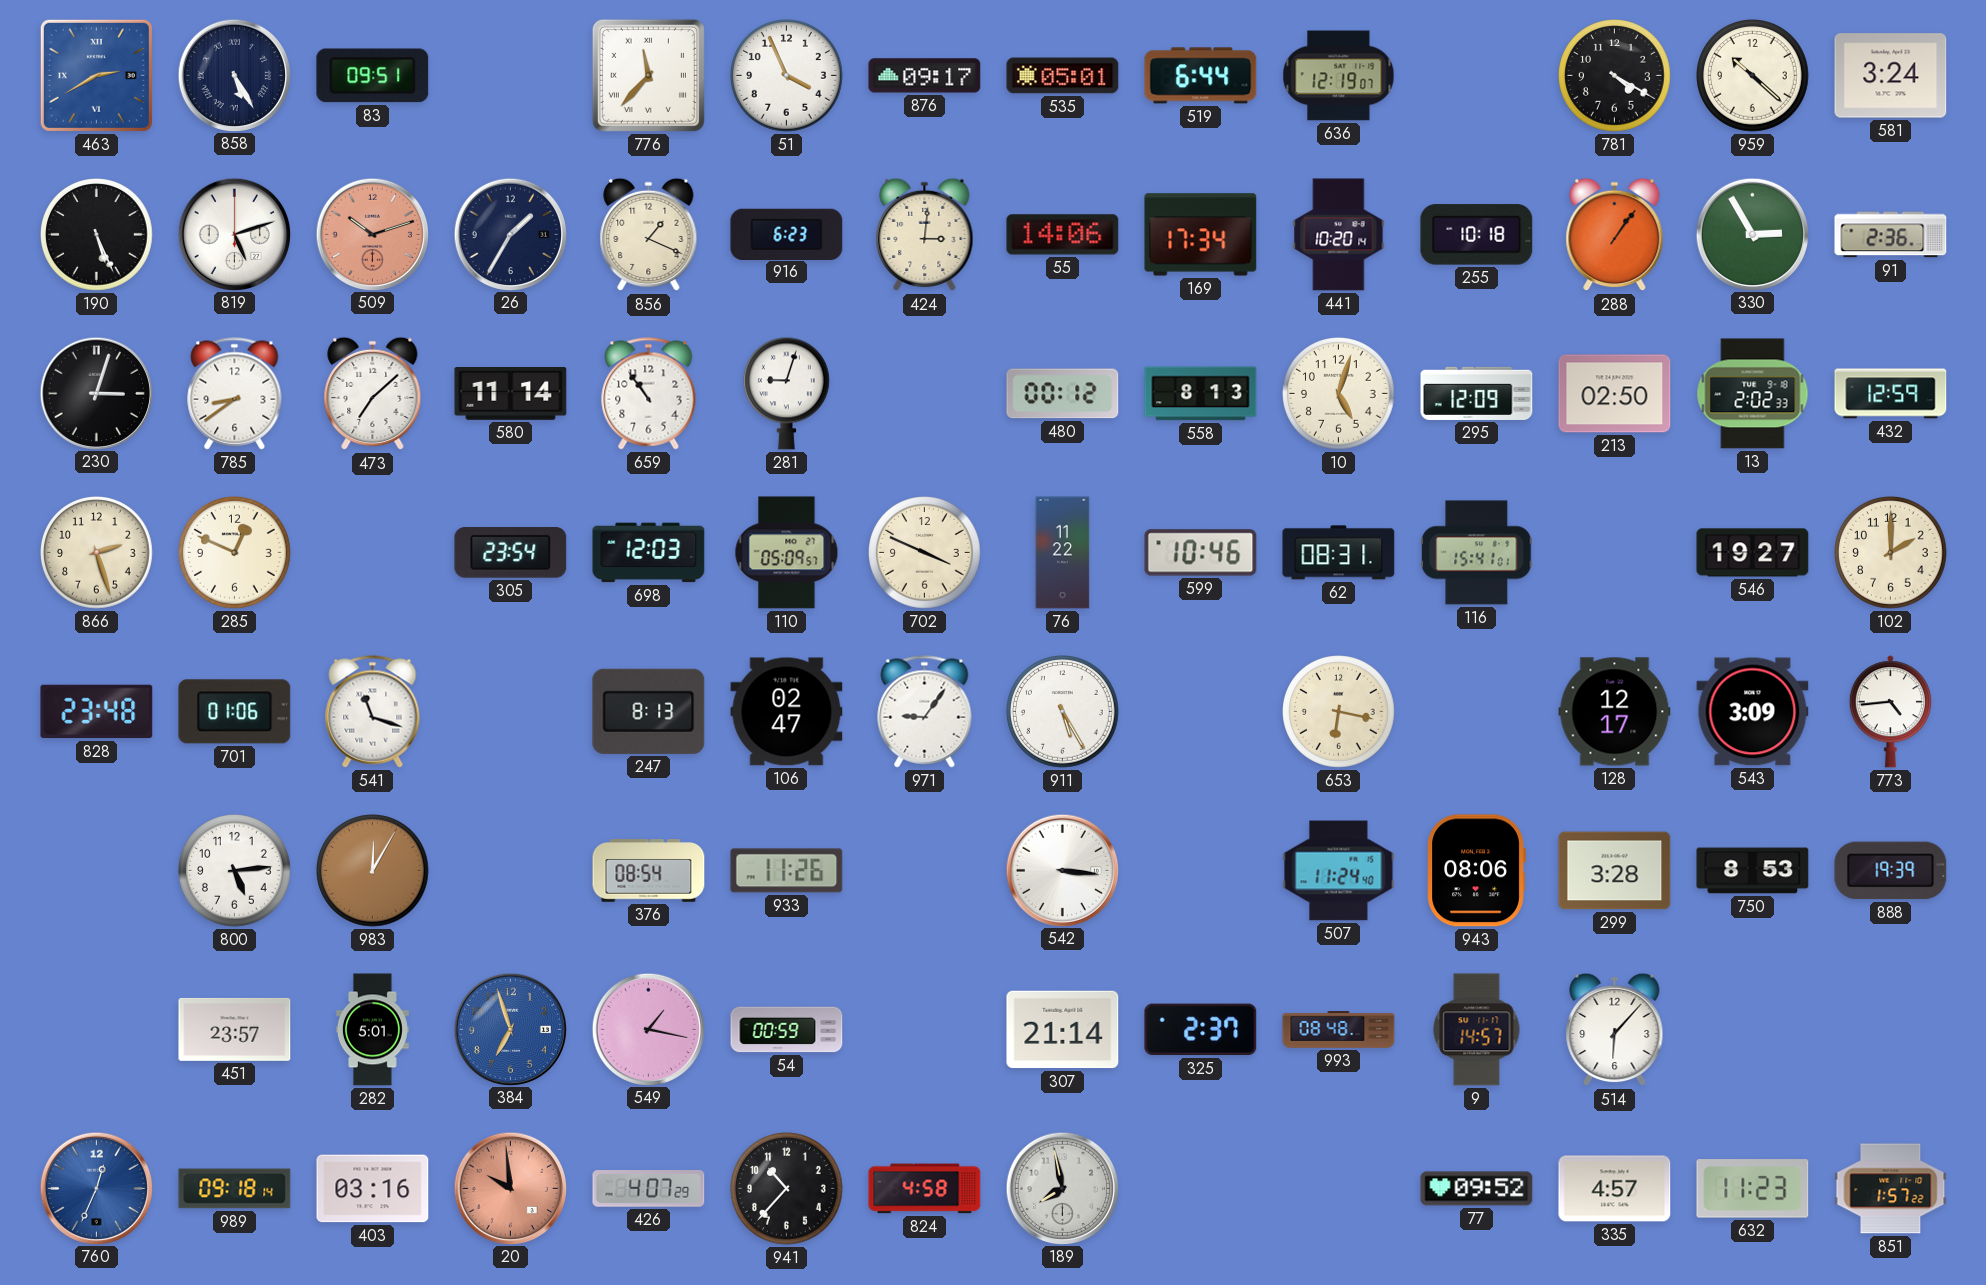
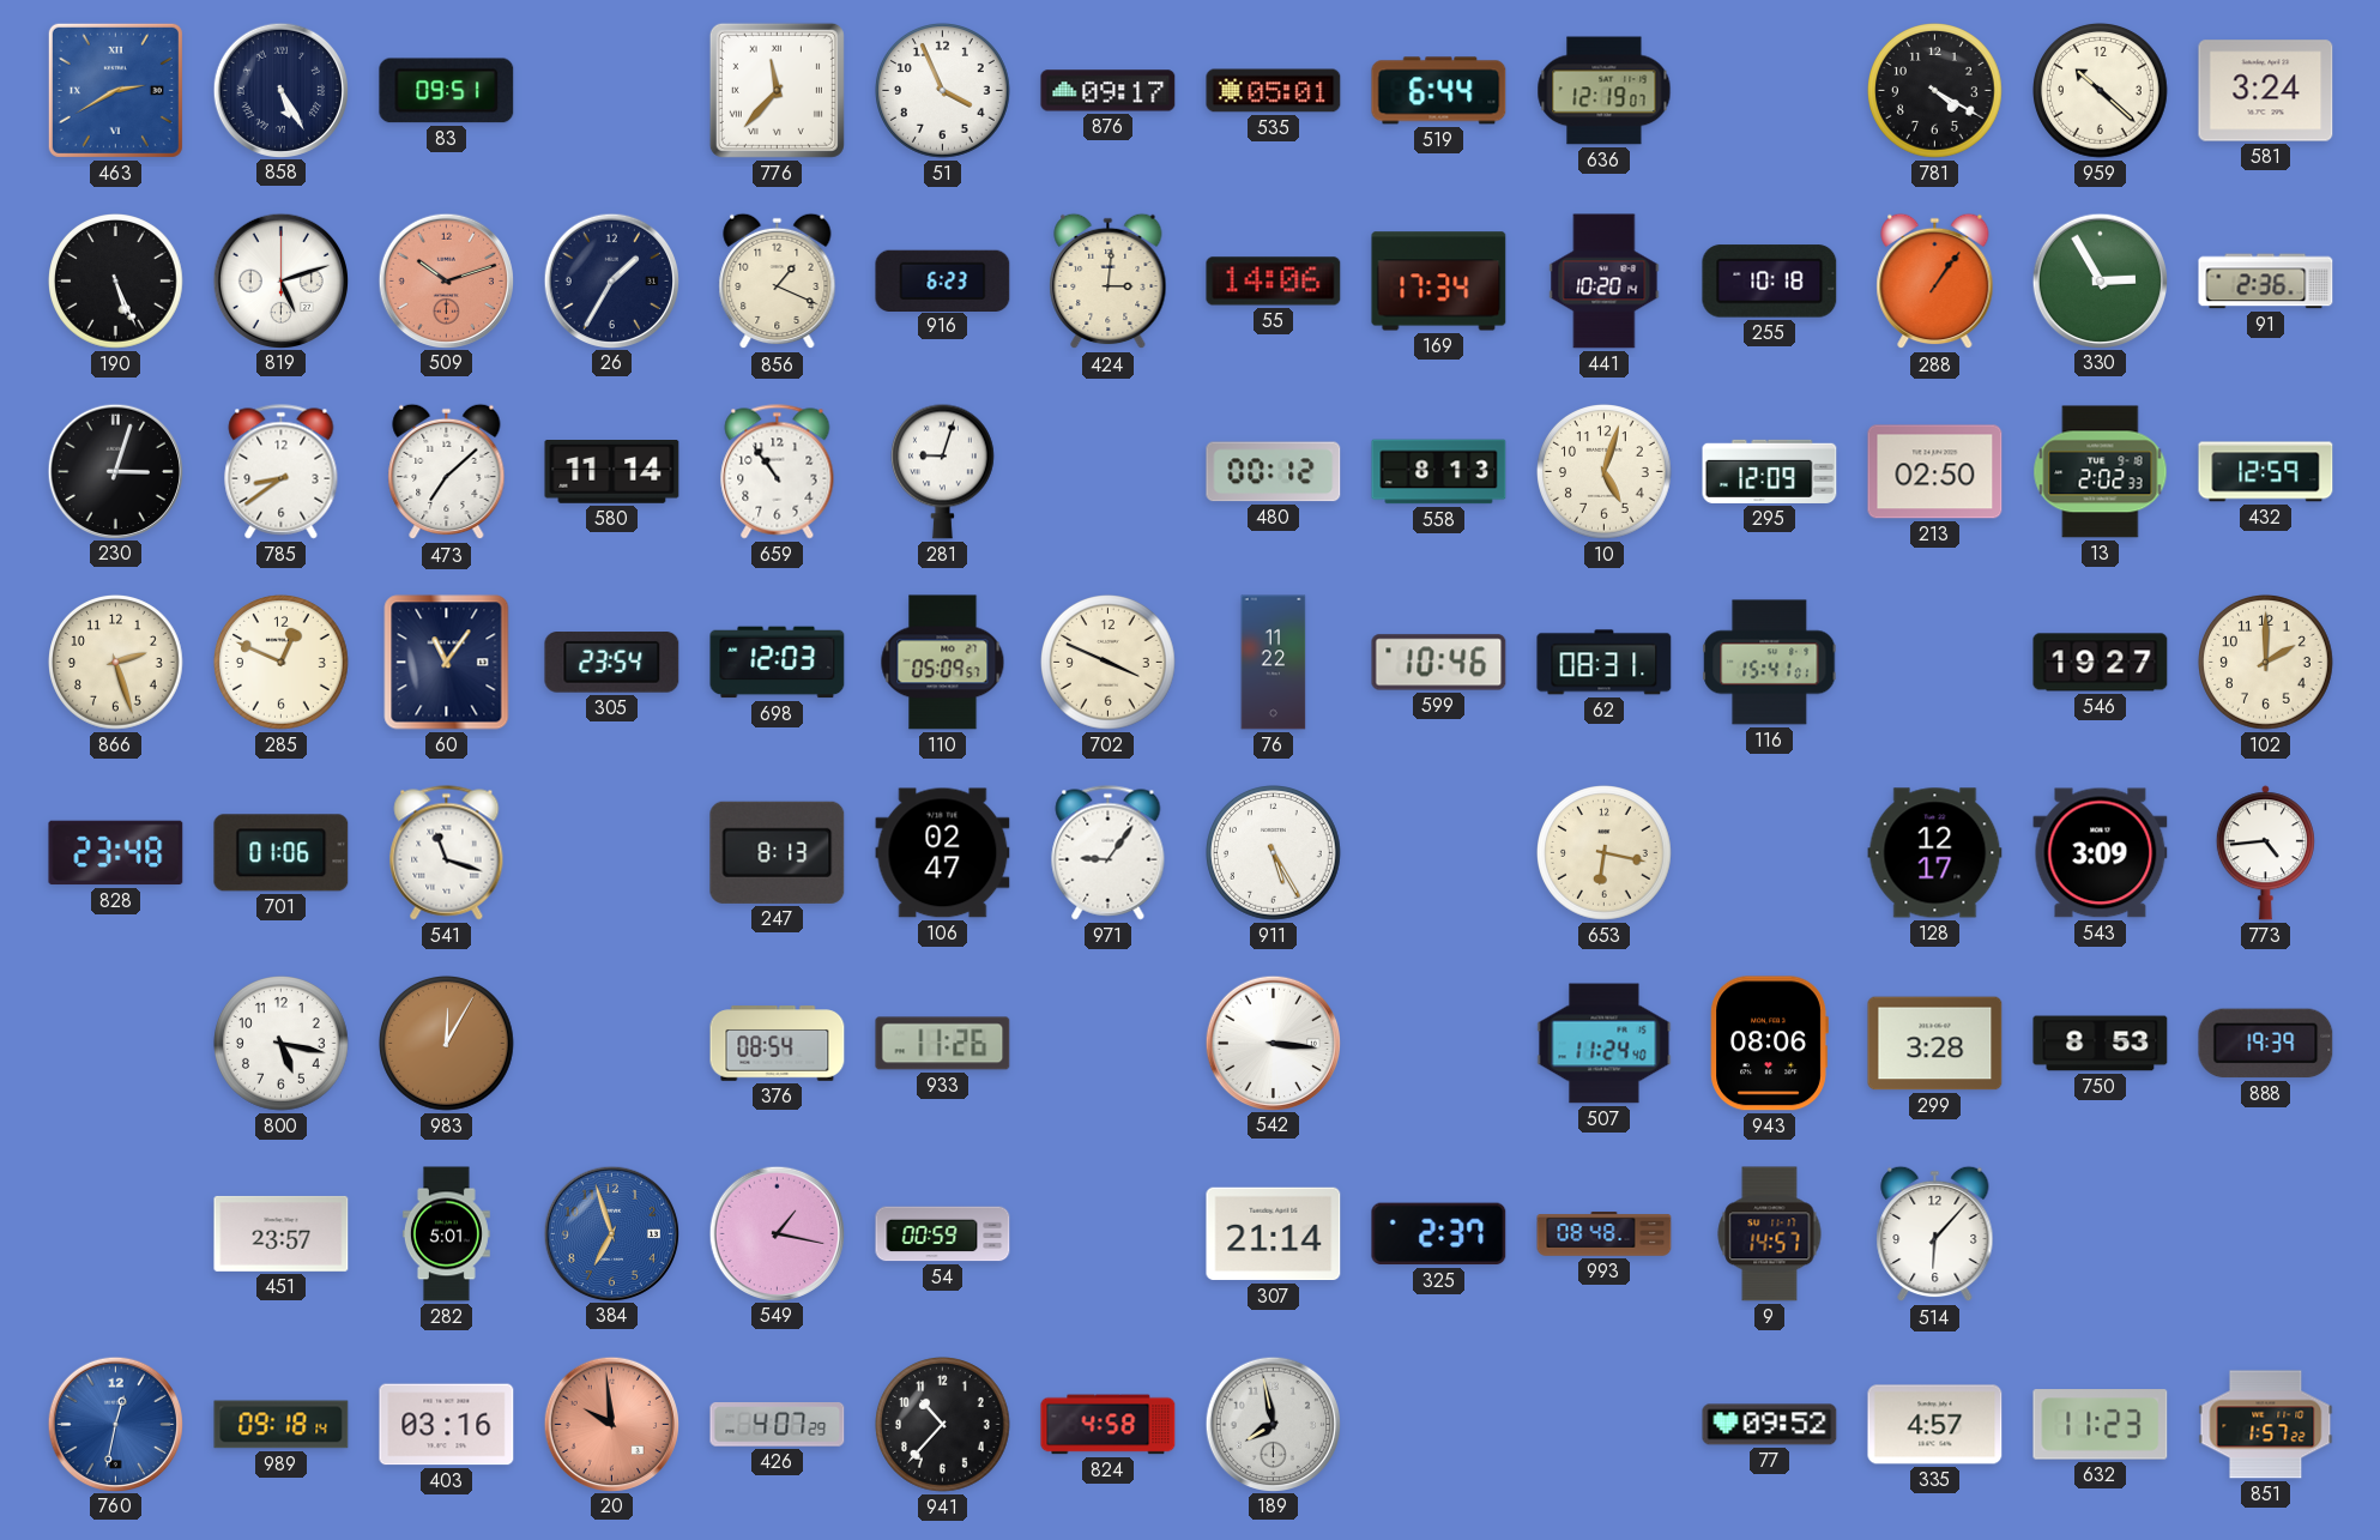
60: none -> 11:06
800: 5:14 -> 5:17
760: 12:34 -> 12:32
